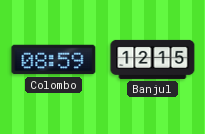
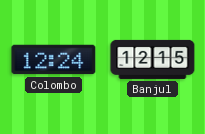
Colombo: 08:59 -> 12:24
